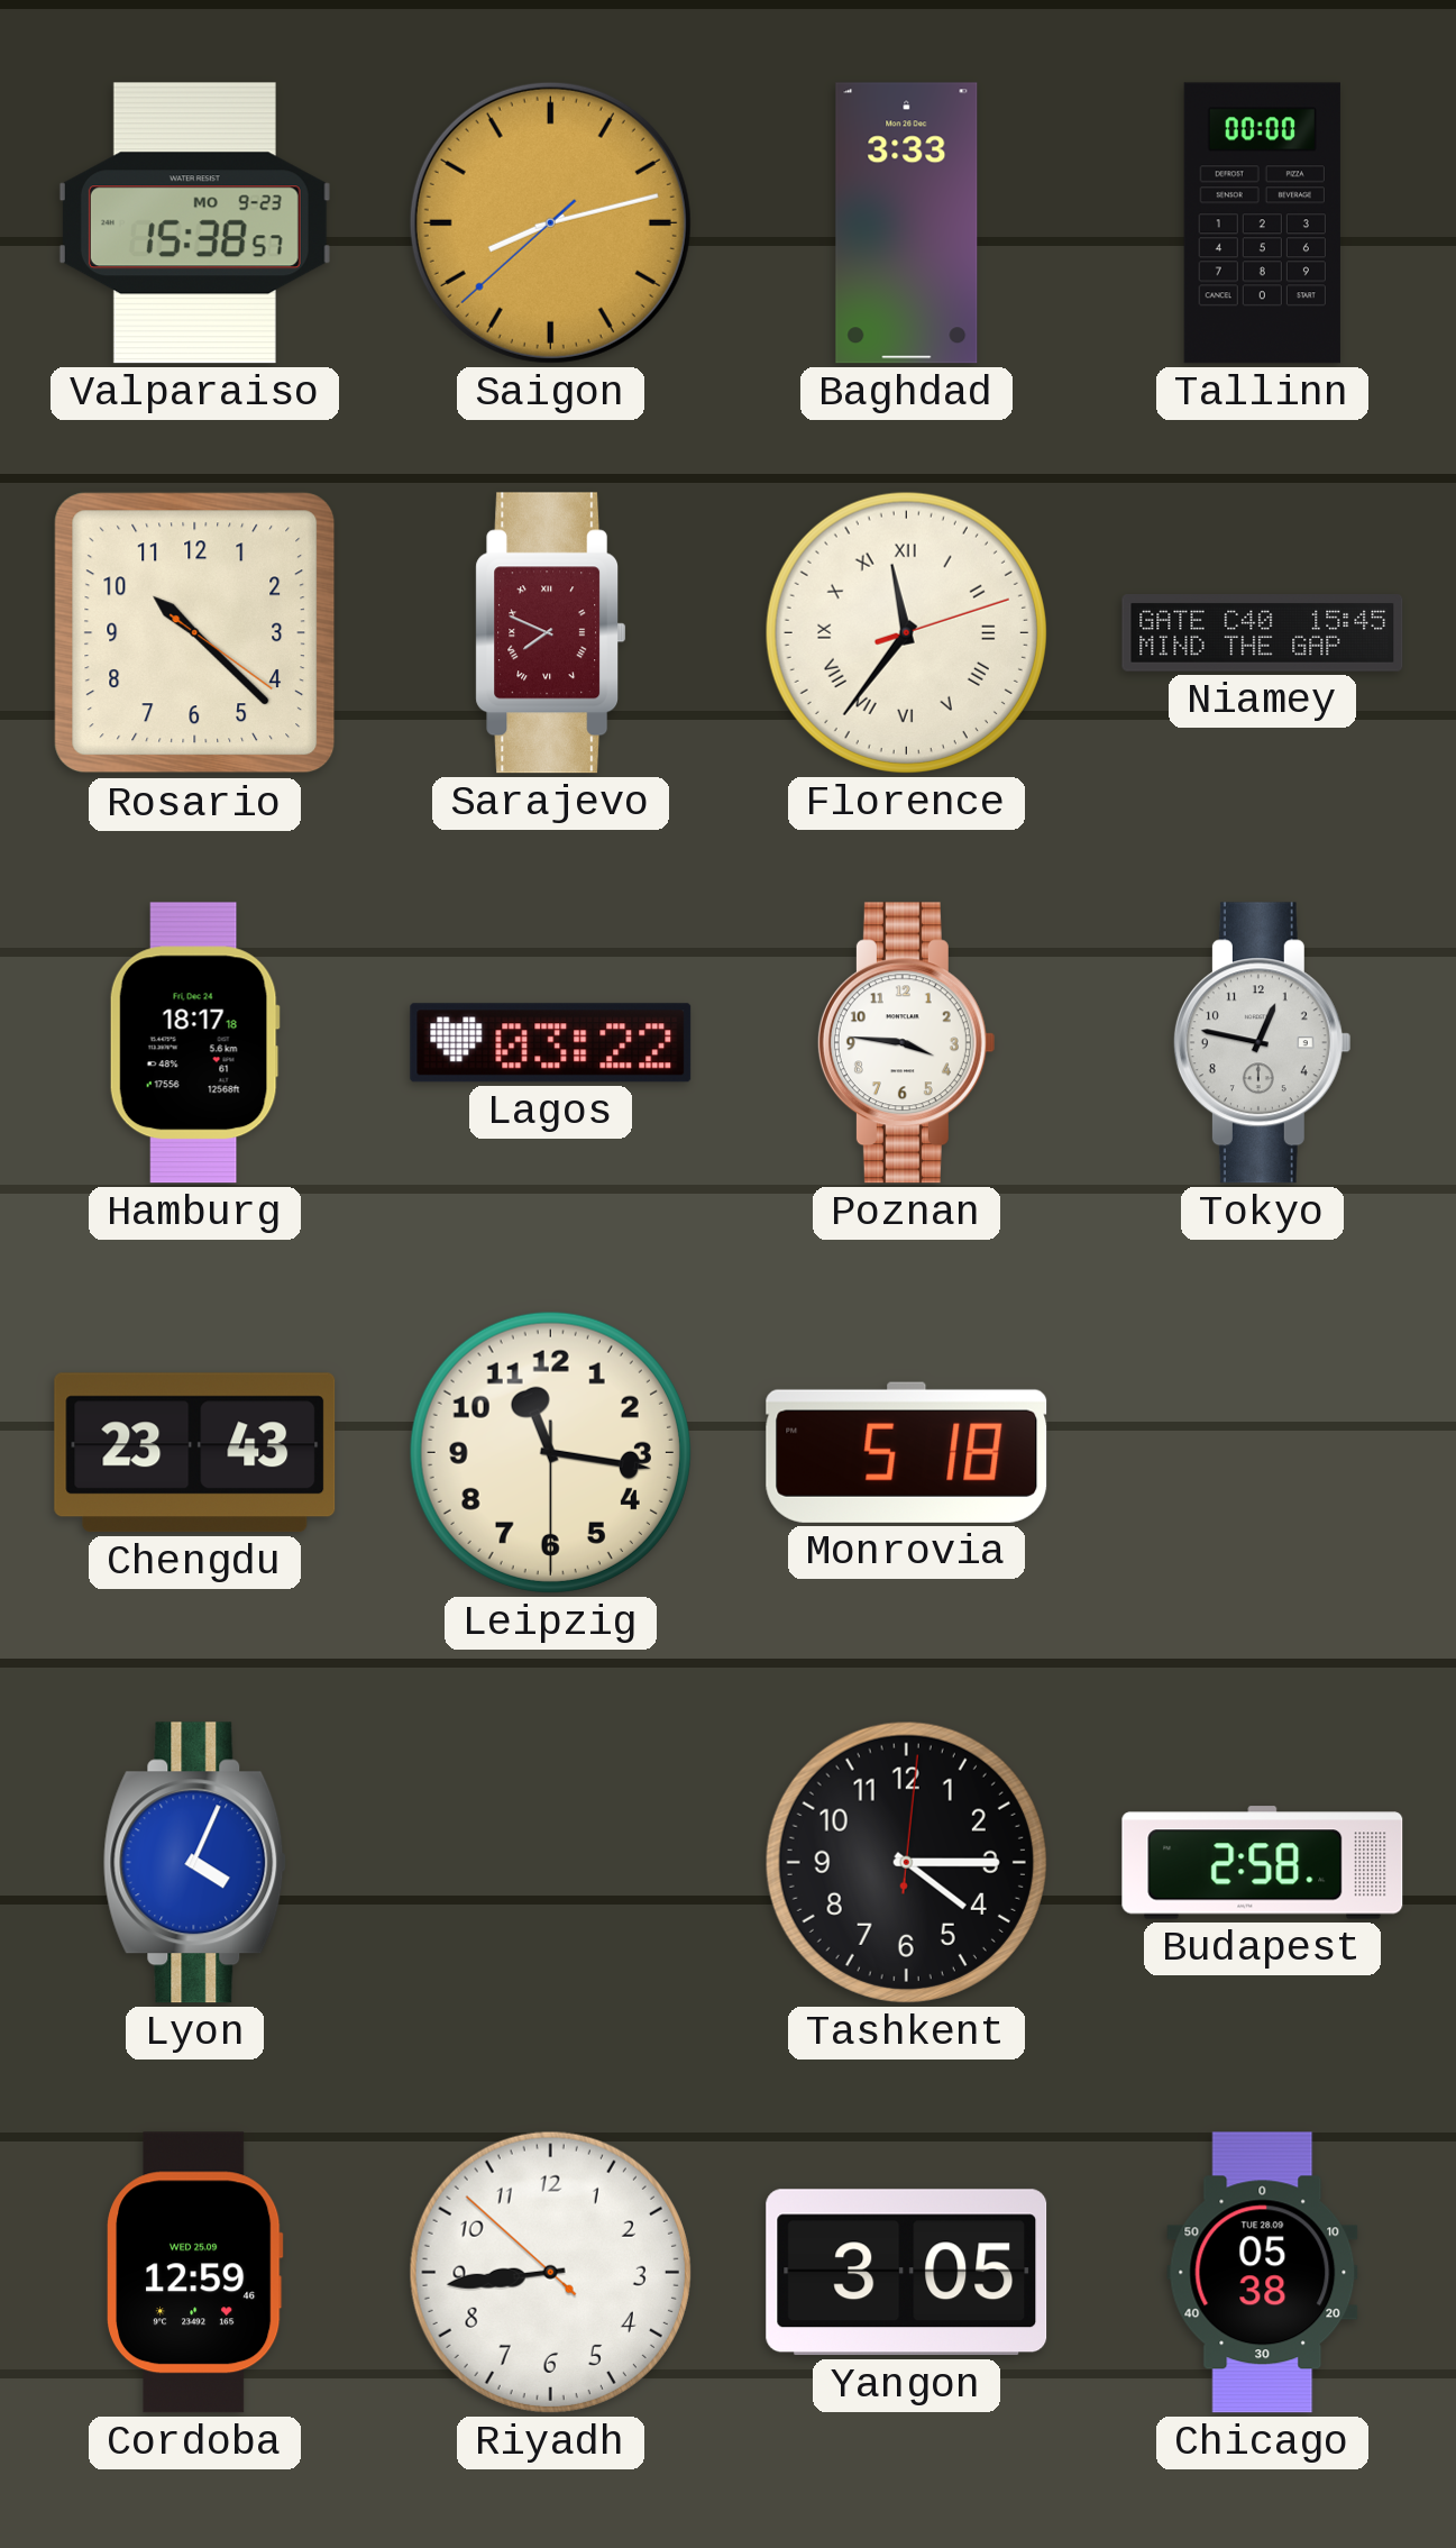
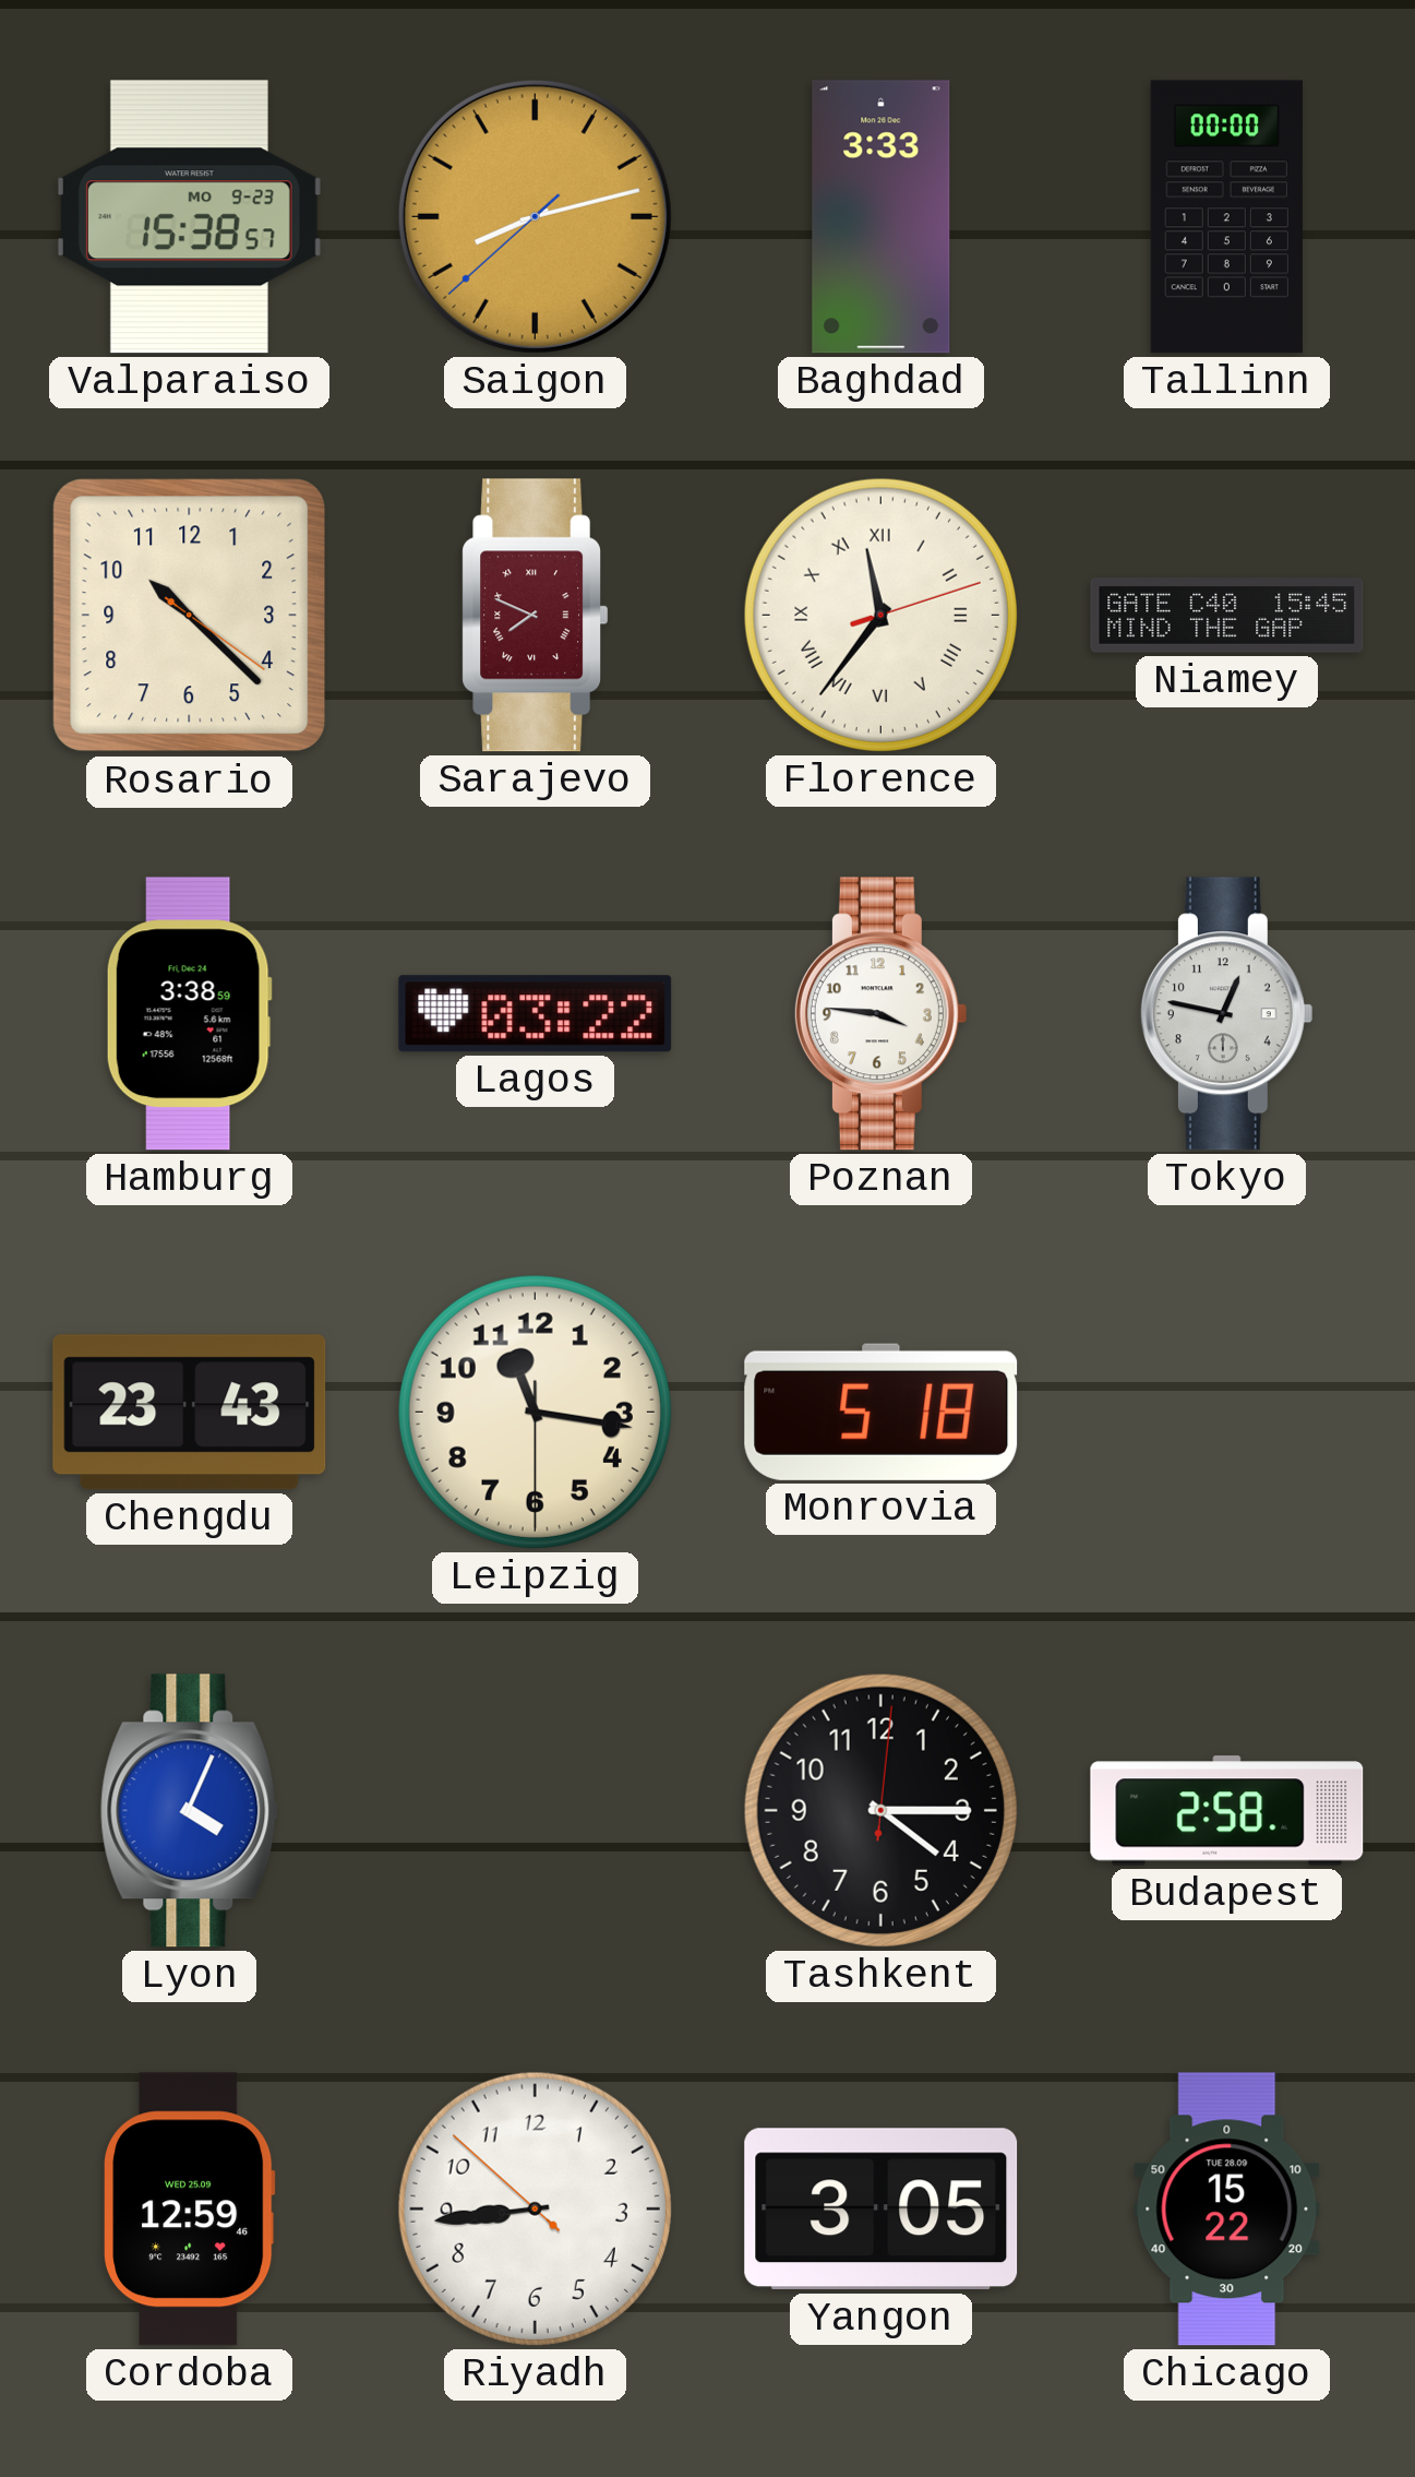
Hamburg: 18:17 -> 3:38
Chicago: 05:38 -> 15:22
